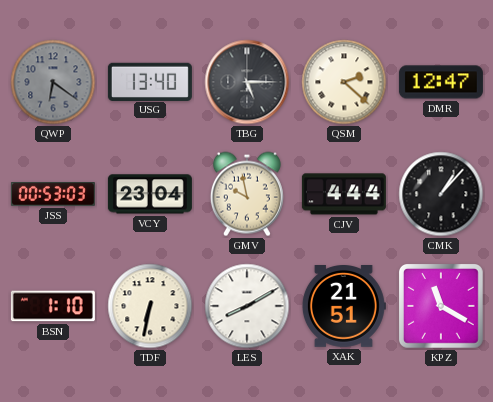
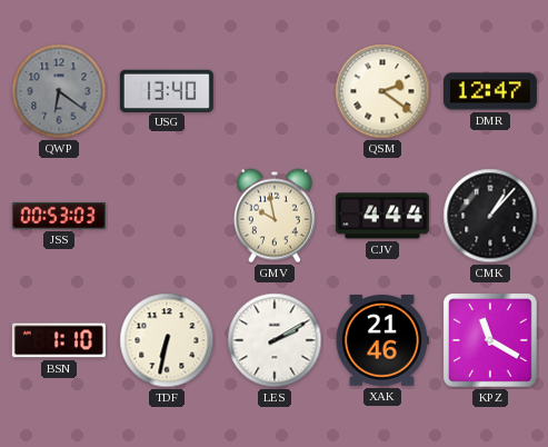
TBG: 5:15 -> none
QSM: 2:22 -> 2:21
VCY: 23:04 -> none
LES: 8:10 -> 2:10
XAK: 21:51 -> 21:46
